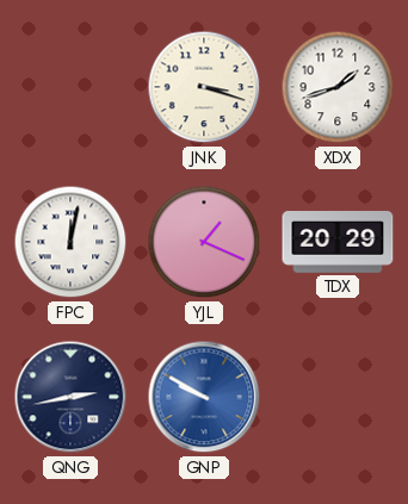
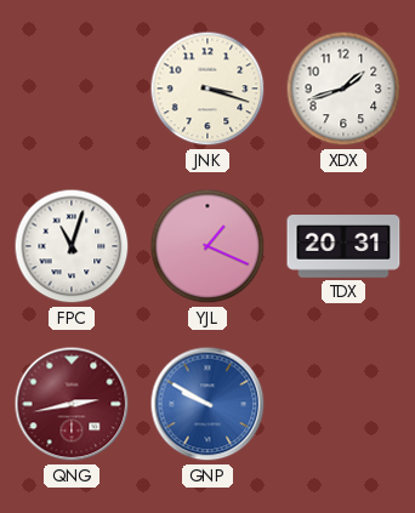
FPC: 12:02 -> 11:03
TDX: 20:29 -> 20:31
QNG dial: navy -> burgundy
